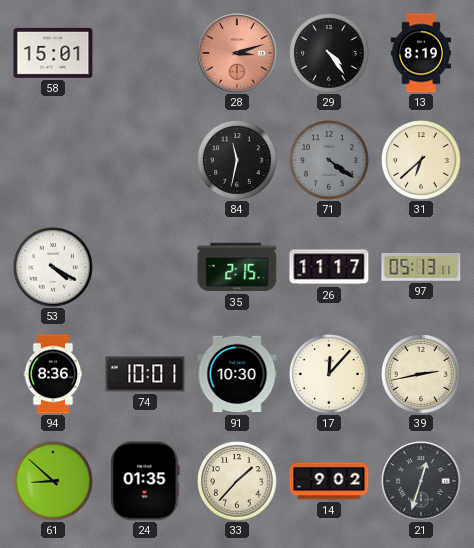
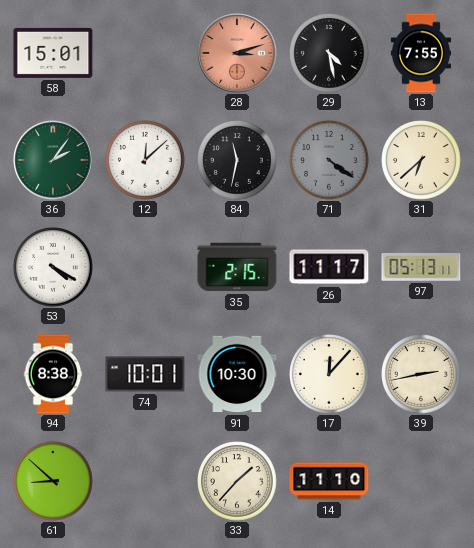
29: 4:24 -> 4:28
13: 8:19 -> 7:55
36: none -> 2:06
12: none -> 12:08
94: 8:36 -> 8:38
24: 01:35 -> none
14: 9:02 -> 11:10
21: 12:33 -> none
